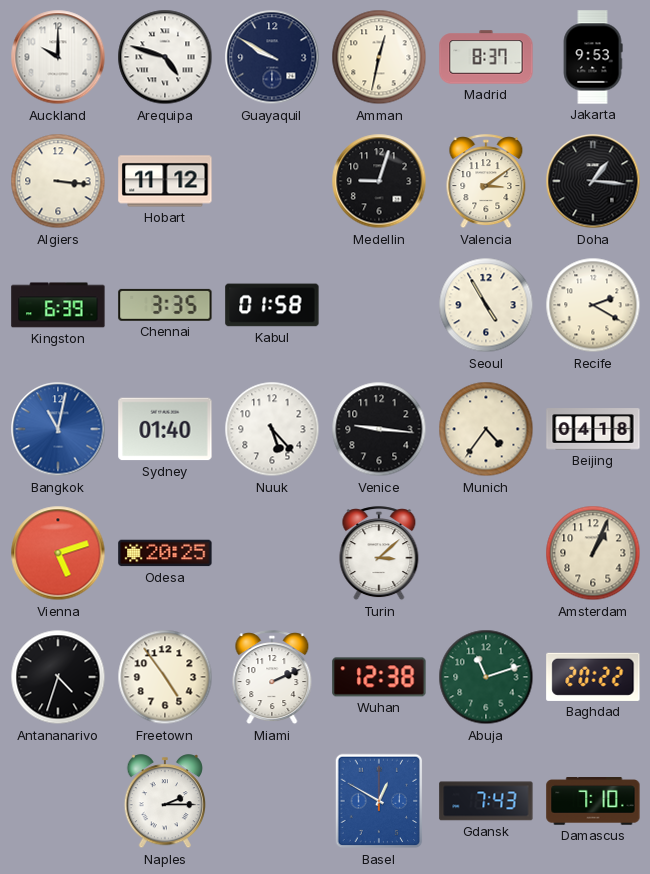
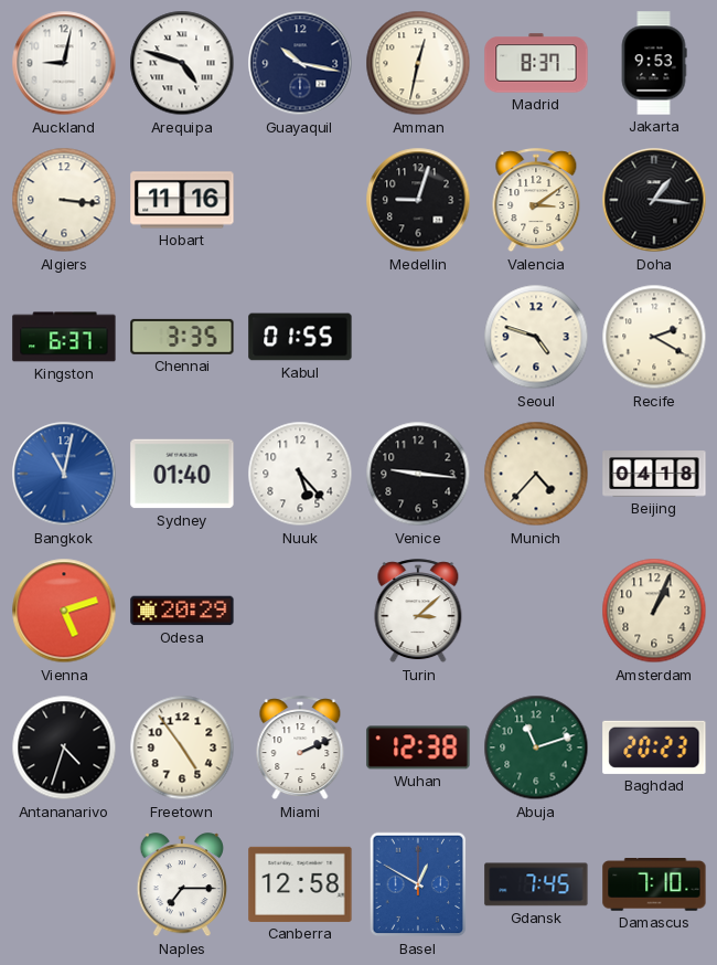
Auckland: 10:00 -> 9:02
Guayaquil: 9:50 -> 10:17
Hobart: 11:12 -> 11:16
Kingston: 6:39 -> 6:37
Kabul: 01:58 -> 01:55
Seoul: 4:55 -> 4:48
Munich: 4:36 -> 4:37
Odesa: 20:25 -> 20:29
Baghdad: 20:22 -> 20:23
Naples: 2:15 -> 7:15
Canberra: none -> 12:58
Gdansk: 7:43 -> 7:45
